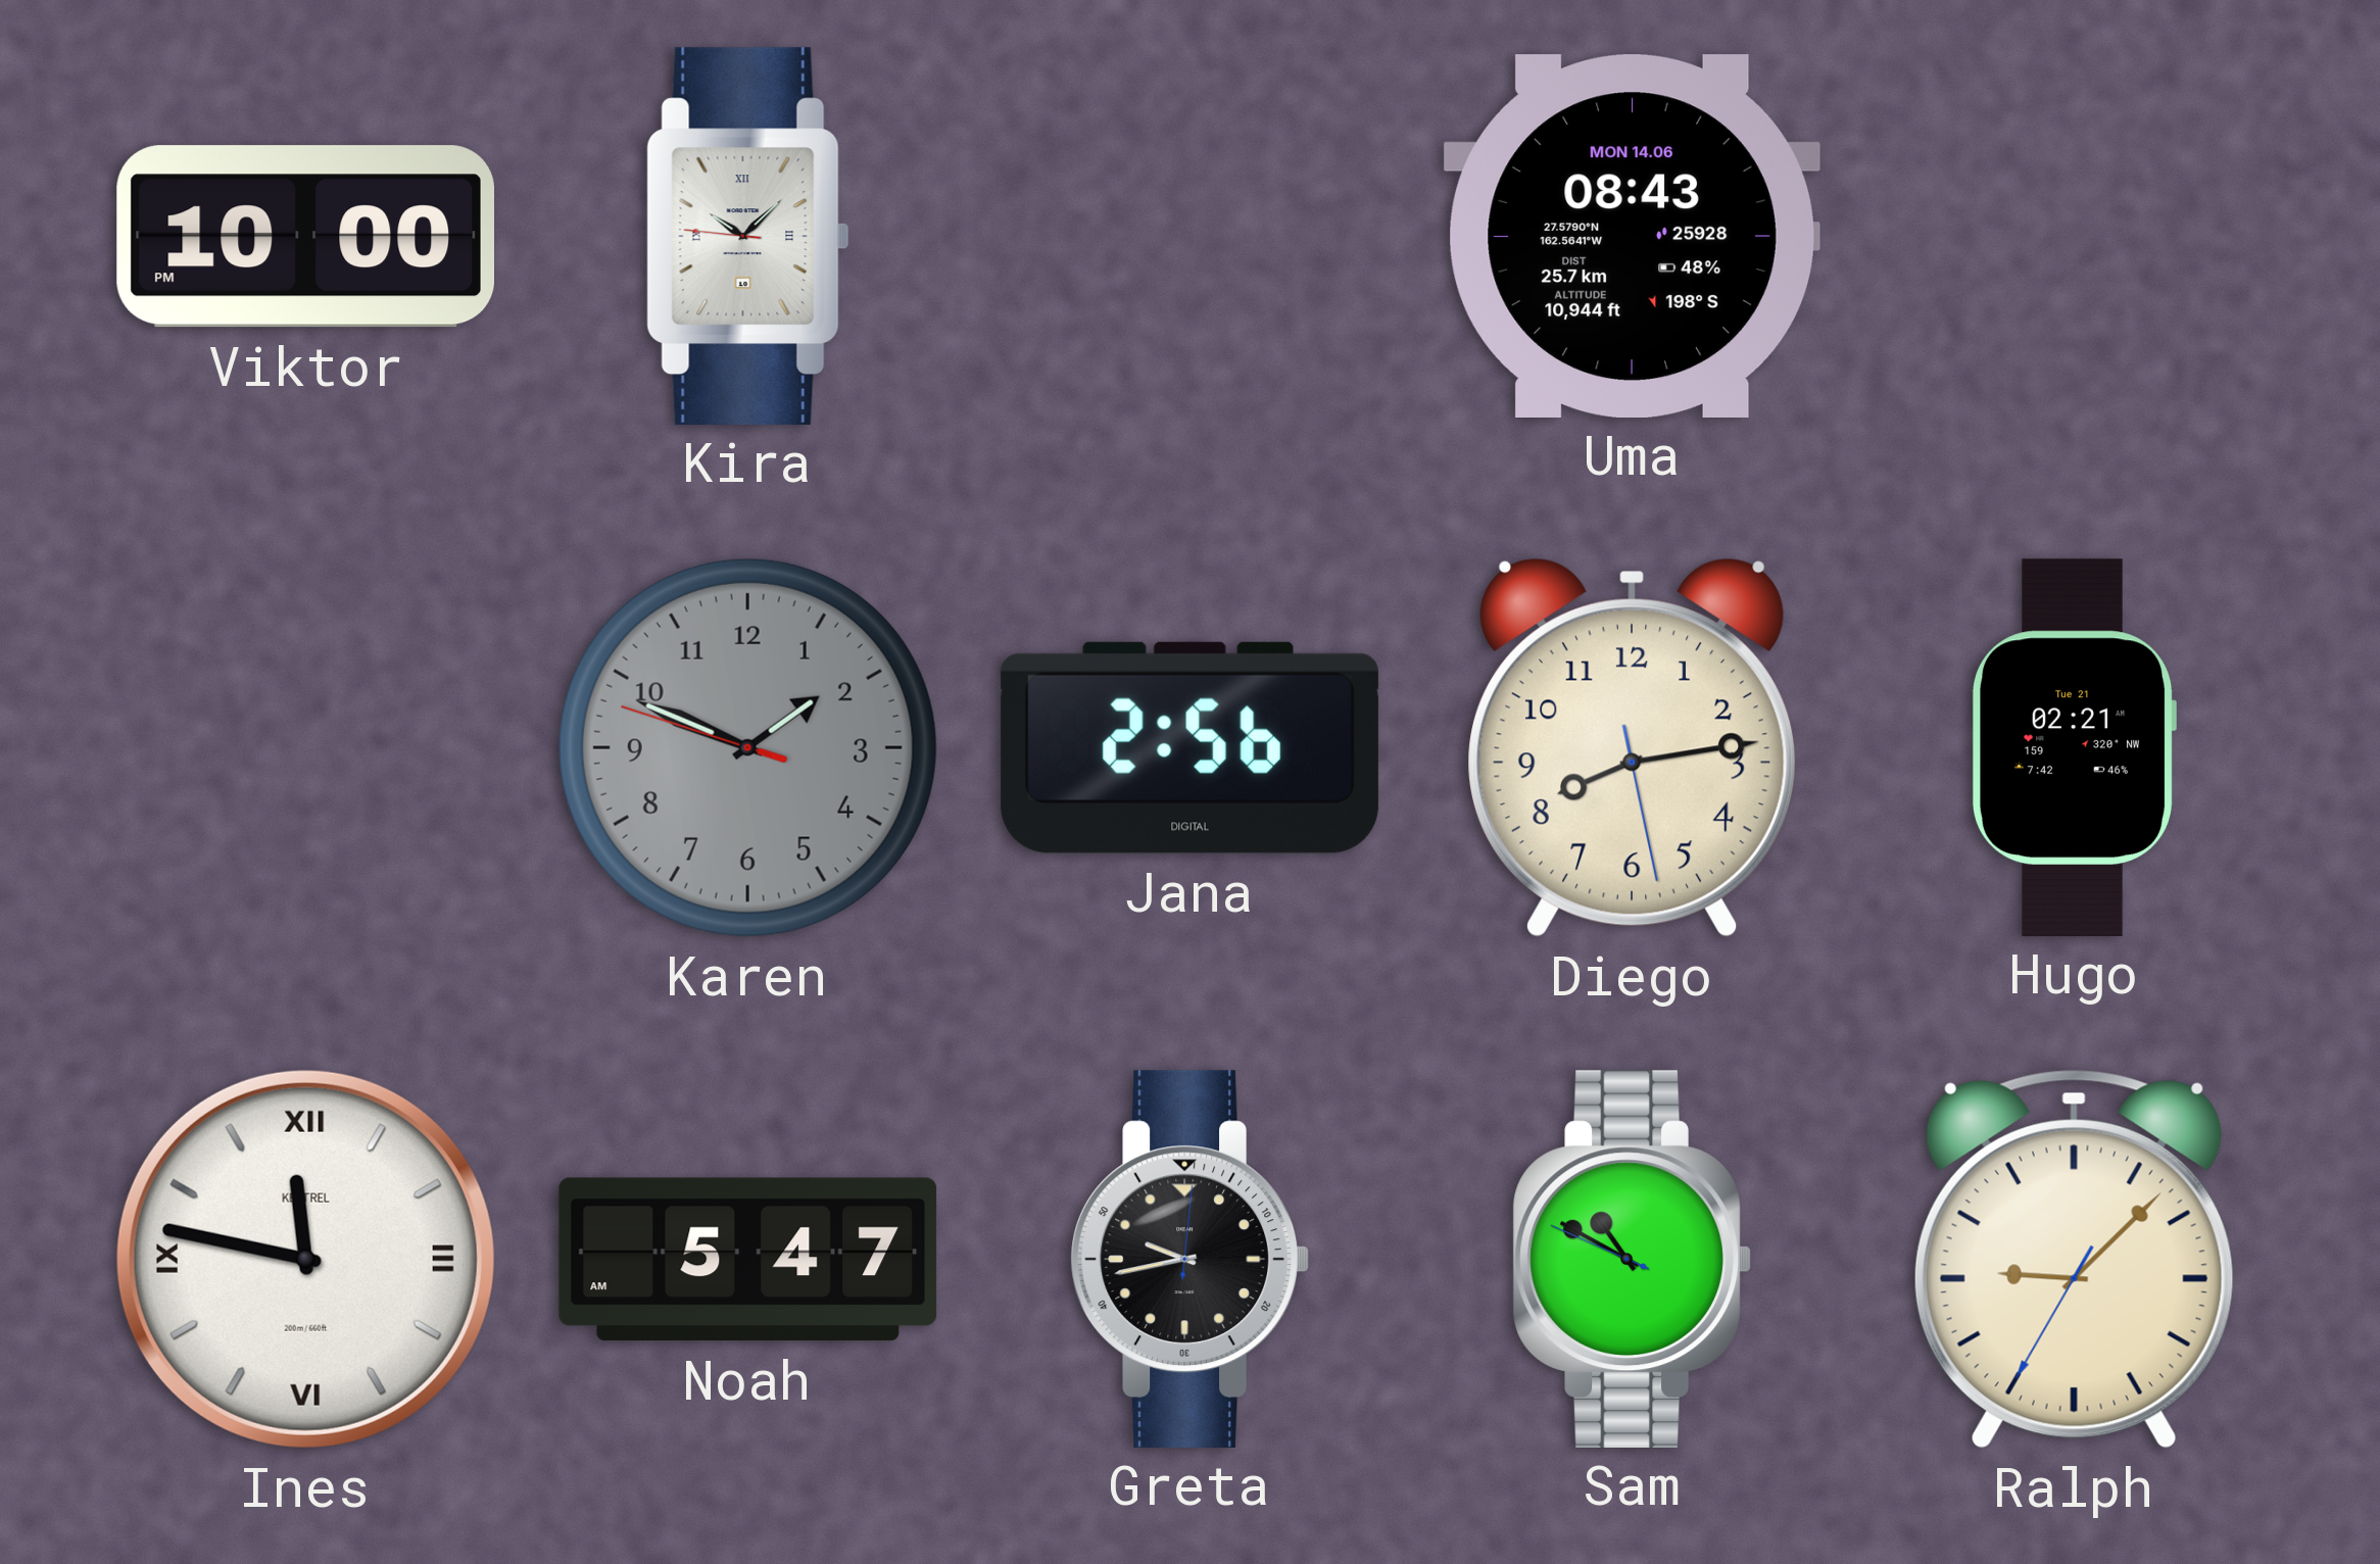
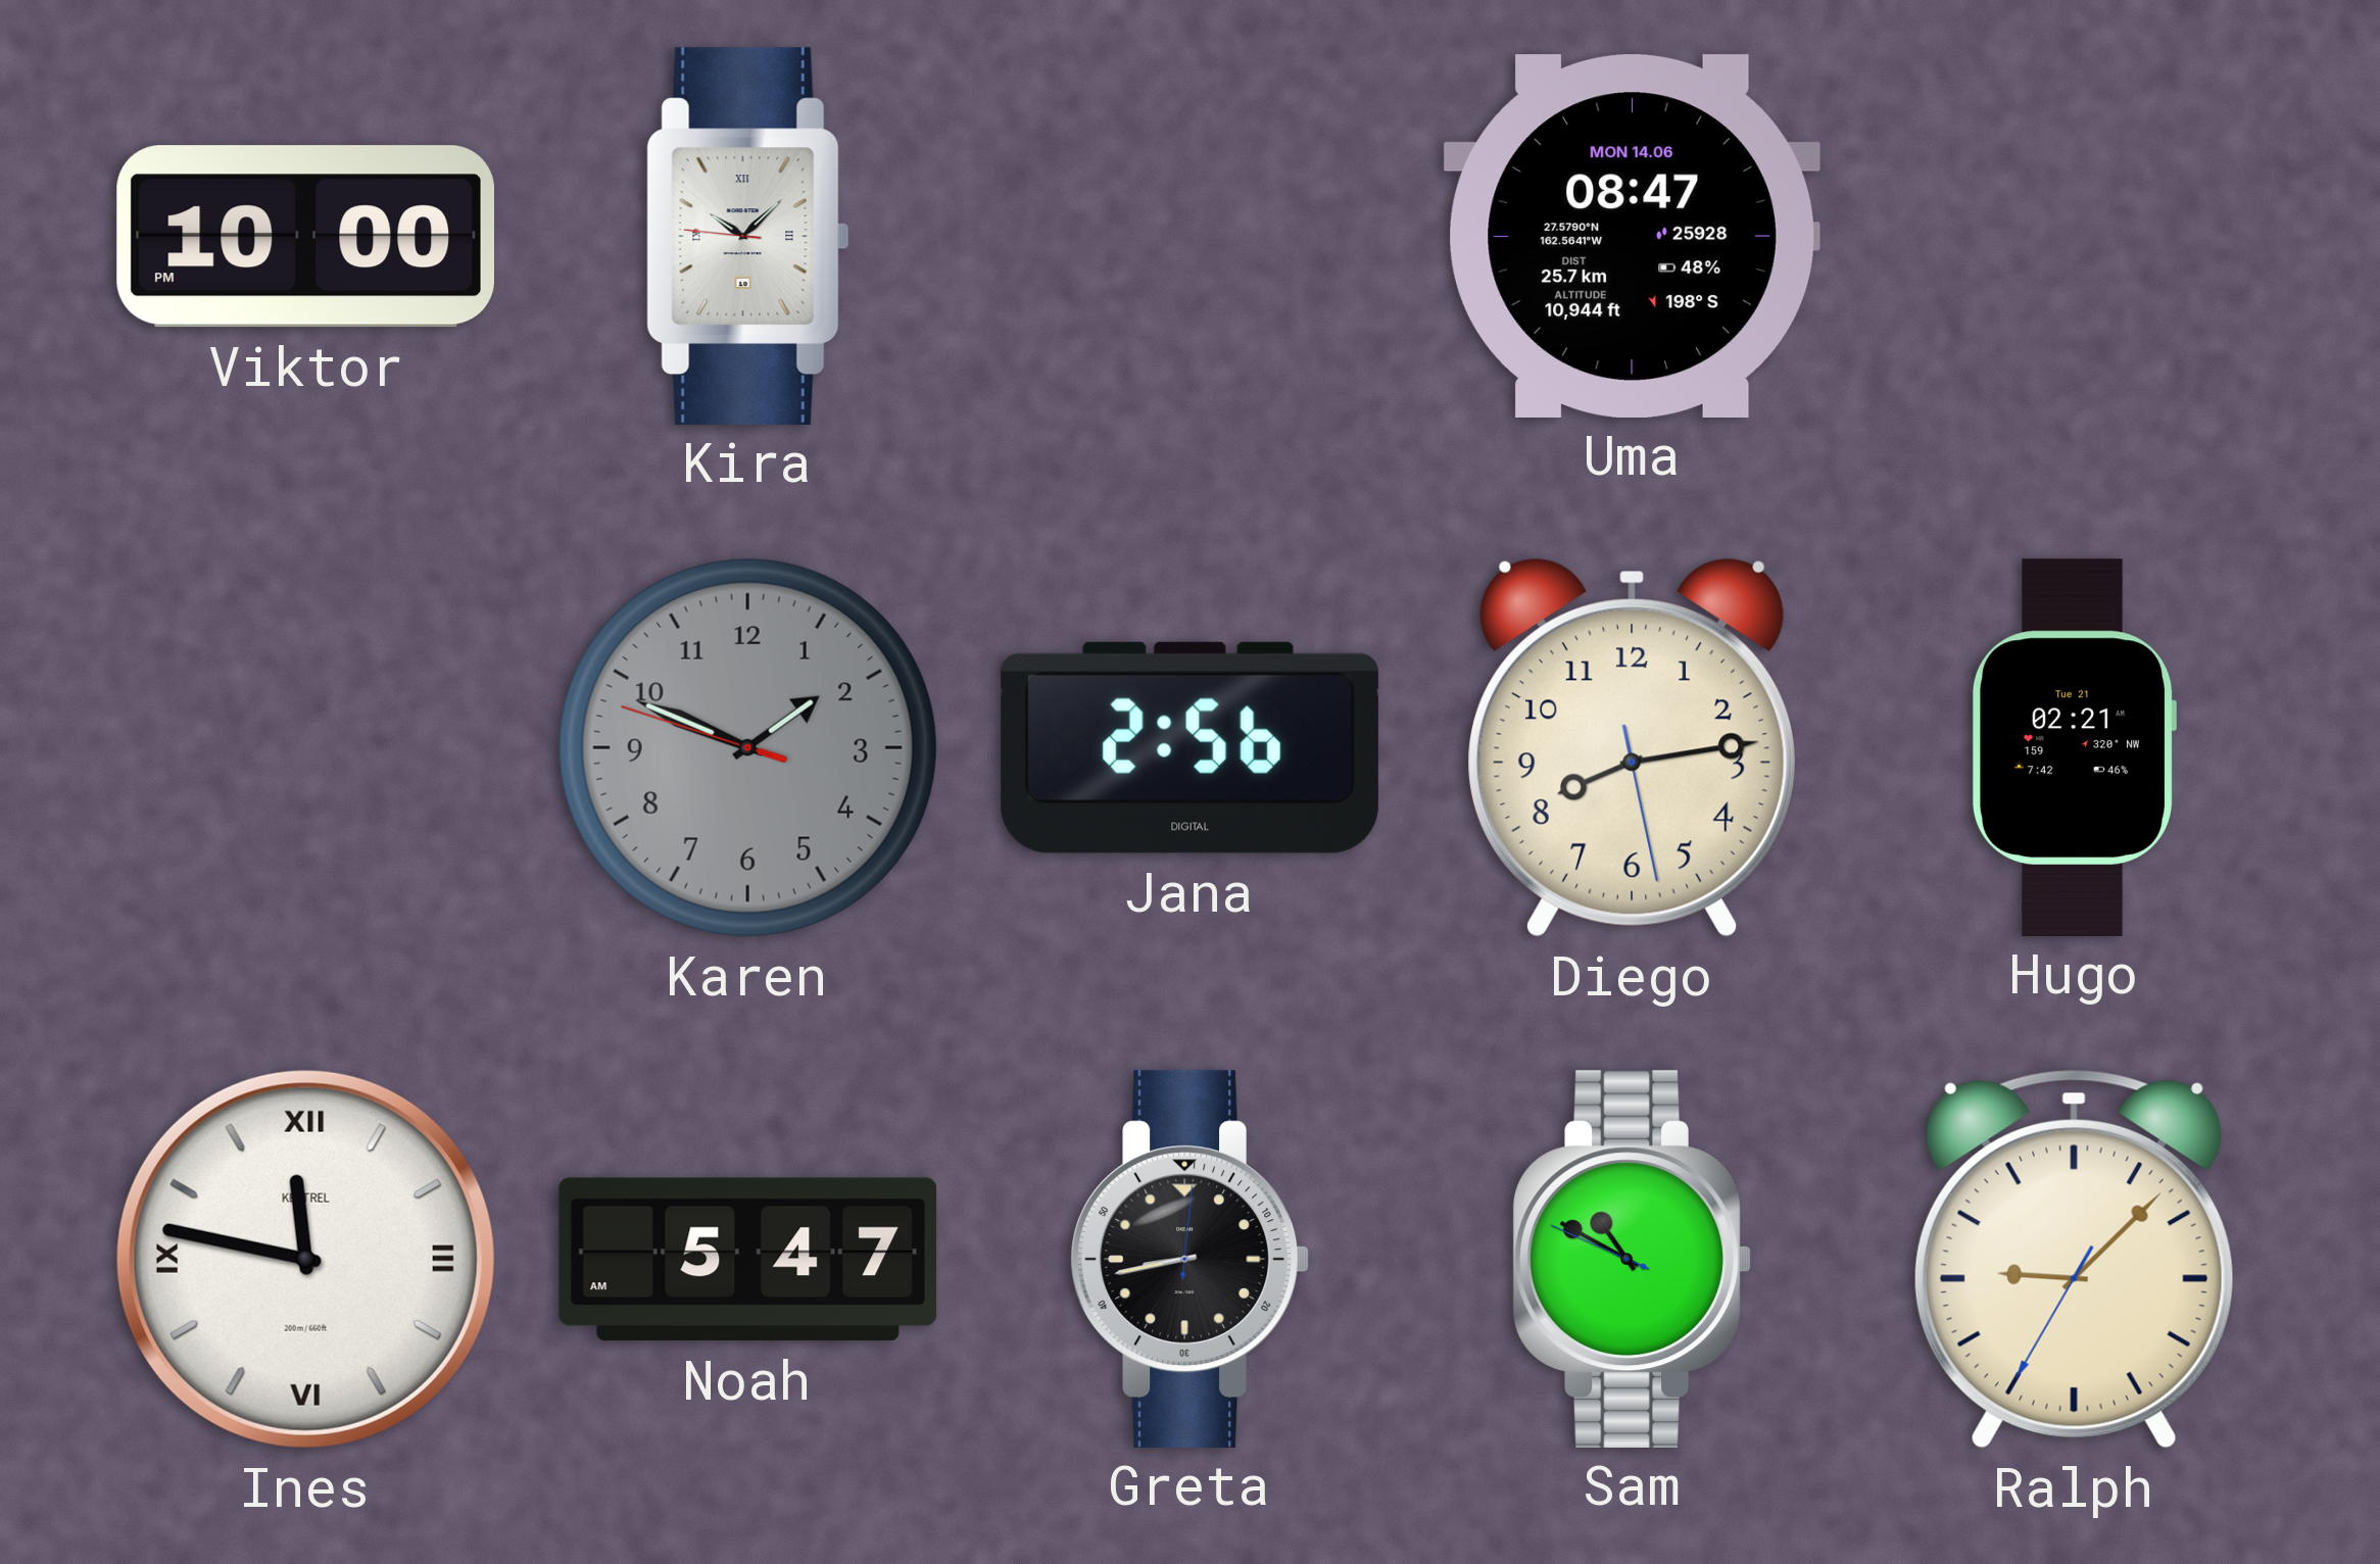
Uma: 08:43 -> 08:47
Greta: 9:43 -> 8:43
